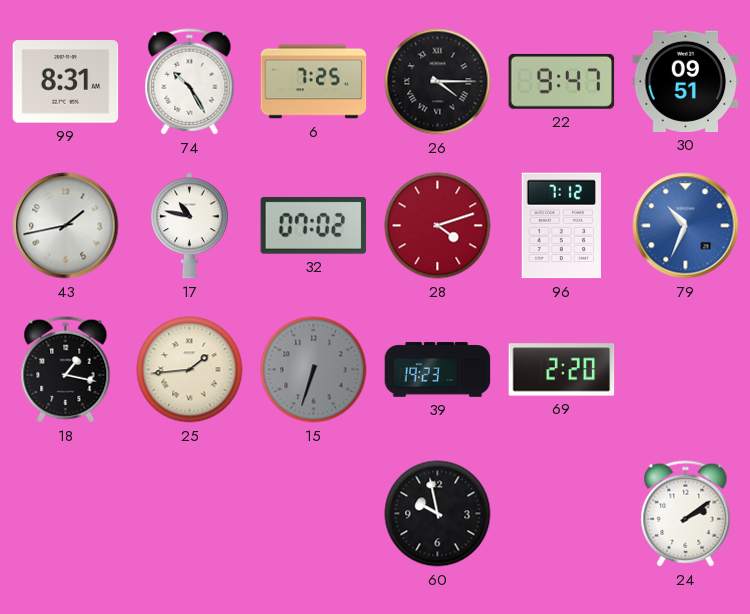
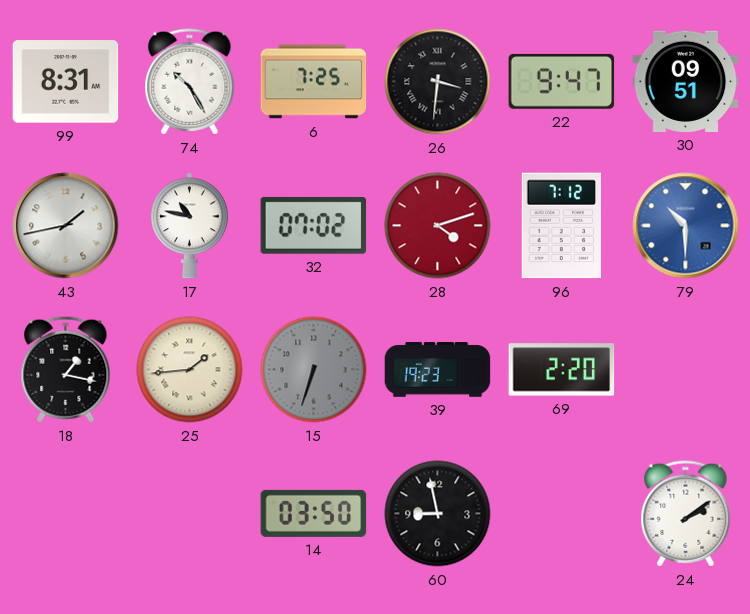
26: 4:15 -> 3:31
79: 10:34 -> 10:30
14: none -> 03:50
60: 9:58 -> 8:58
